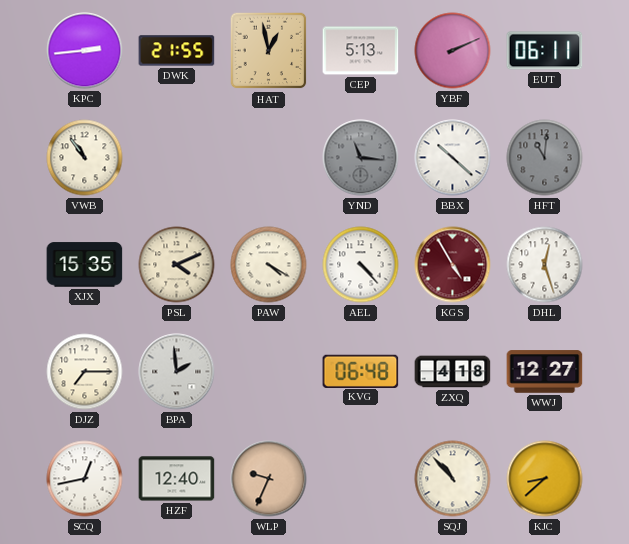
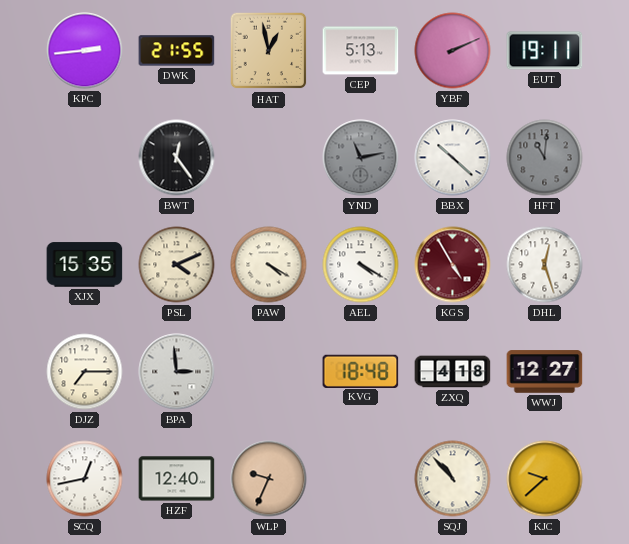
EUT: 06:11 -> 19:11
VWB: 10:54 -> none
BWT: none -> 12:24
YND: 11:16 -> 11:13
AEL: 4:23 -> 4:20
BPA: 1:59 -> 2:59
KVG: 06:48 -> 18:48
KJC: 8:38 -> 9:38
